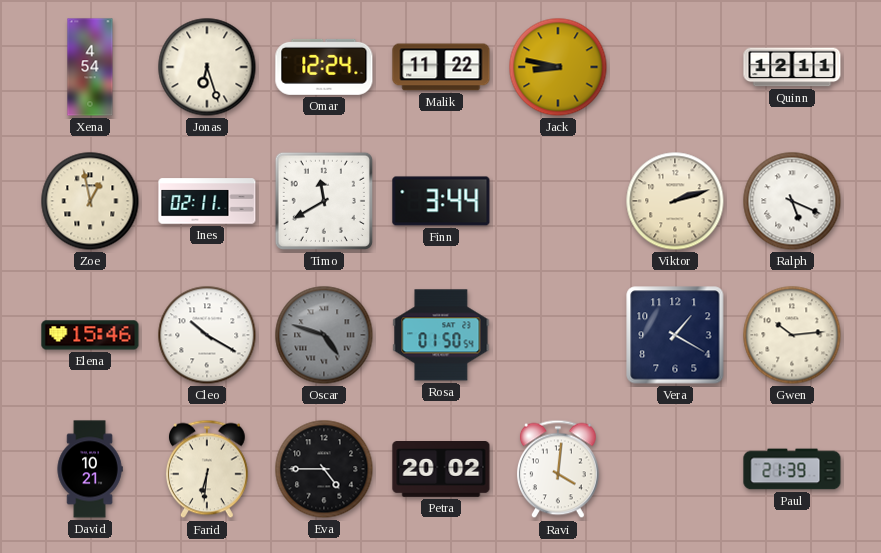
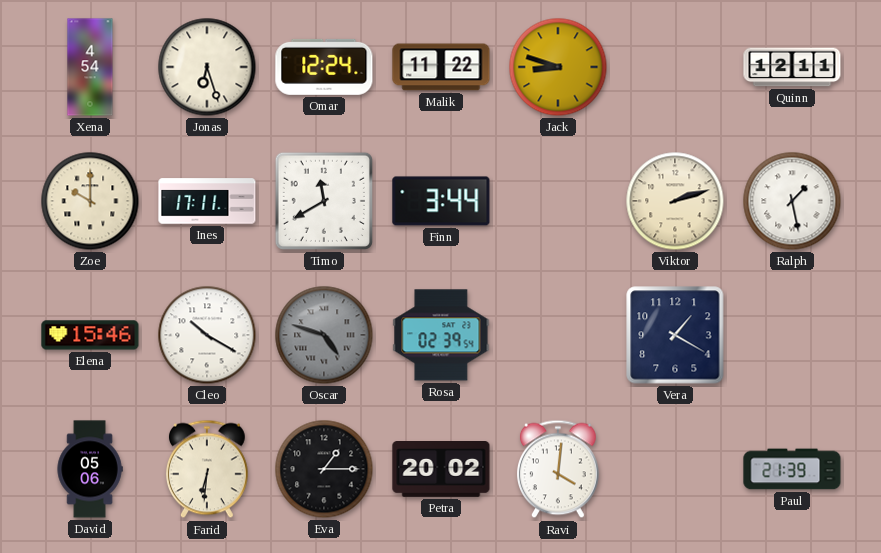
Jack: 8:47 -> 8:48
Zoe: 12:58 -> 10:00
Ines: 02:11 -> 17:11
Ralph: 5:19 -> 1:28
Rosa: 01:50 -> 02:39
Gwen: 10:14 -> none
David: 10:21 -> 05:06
Eva: 4:45 -> 1:15
